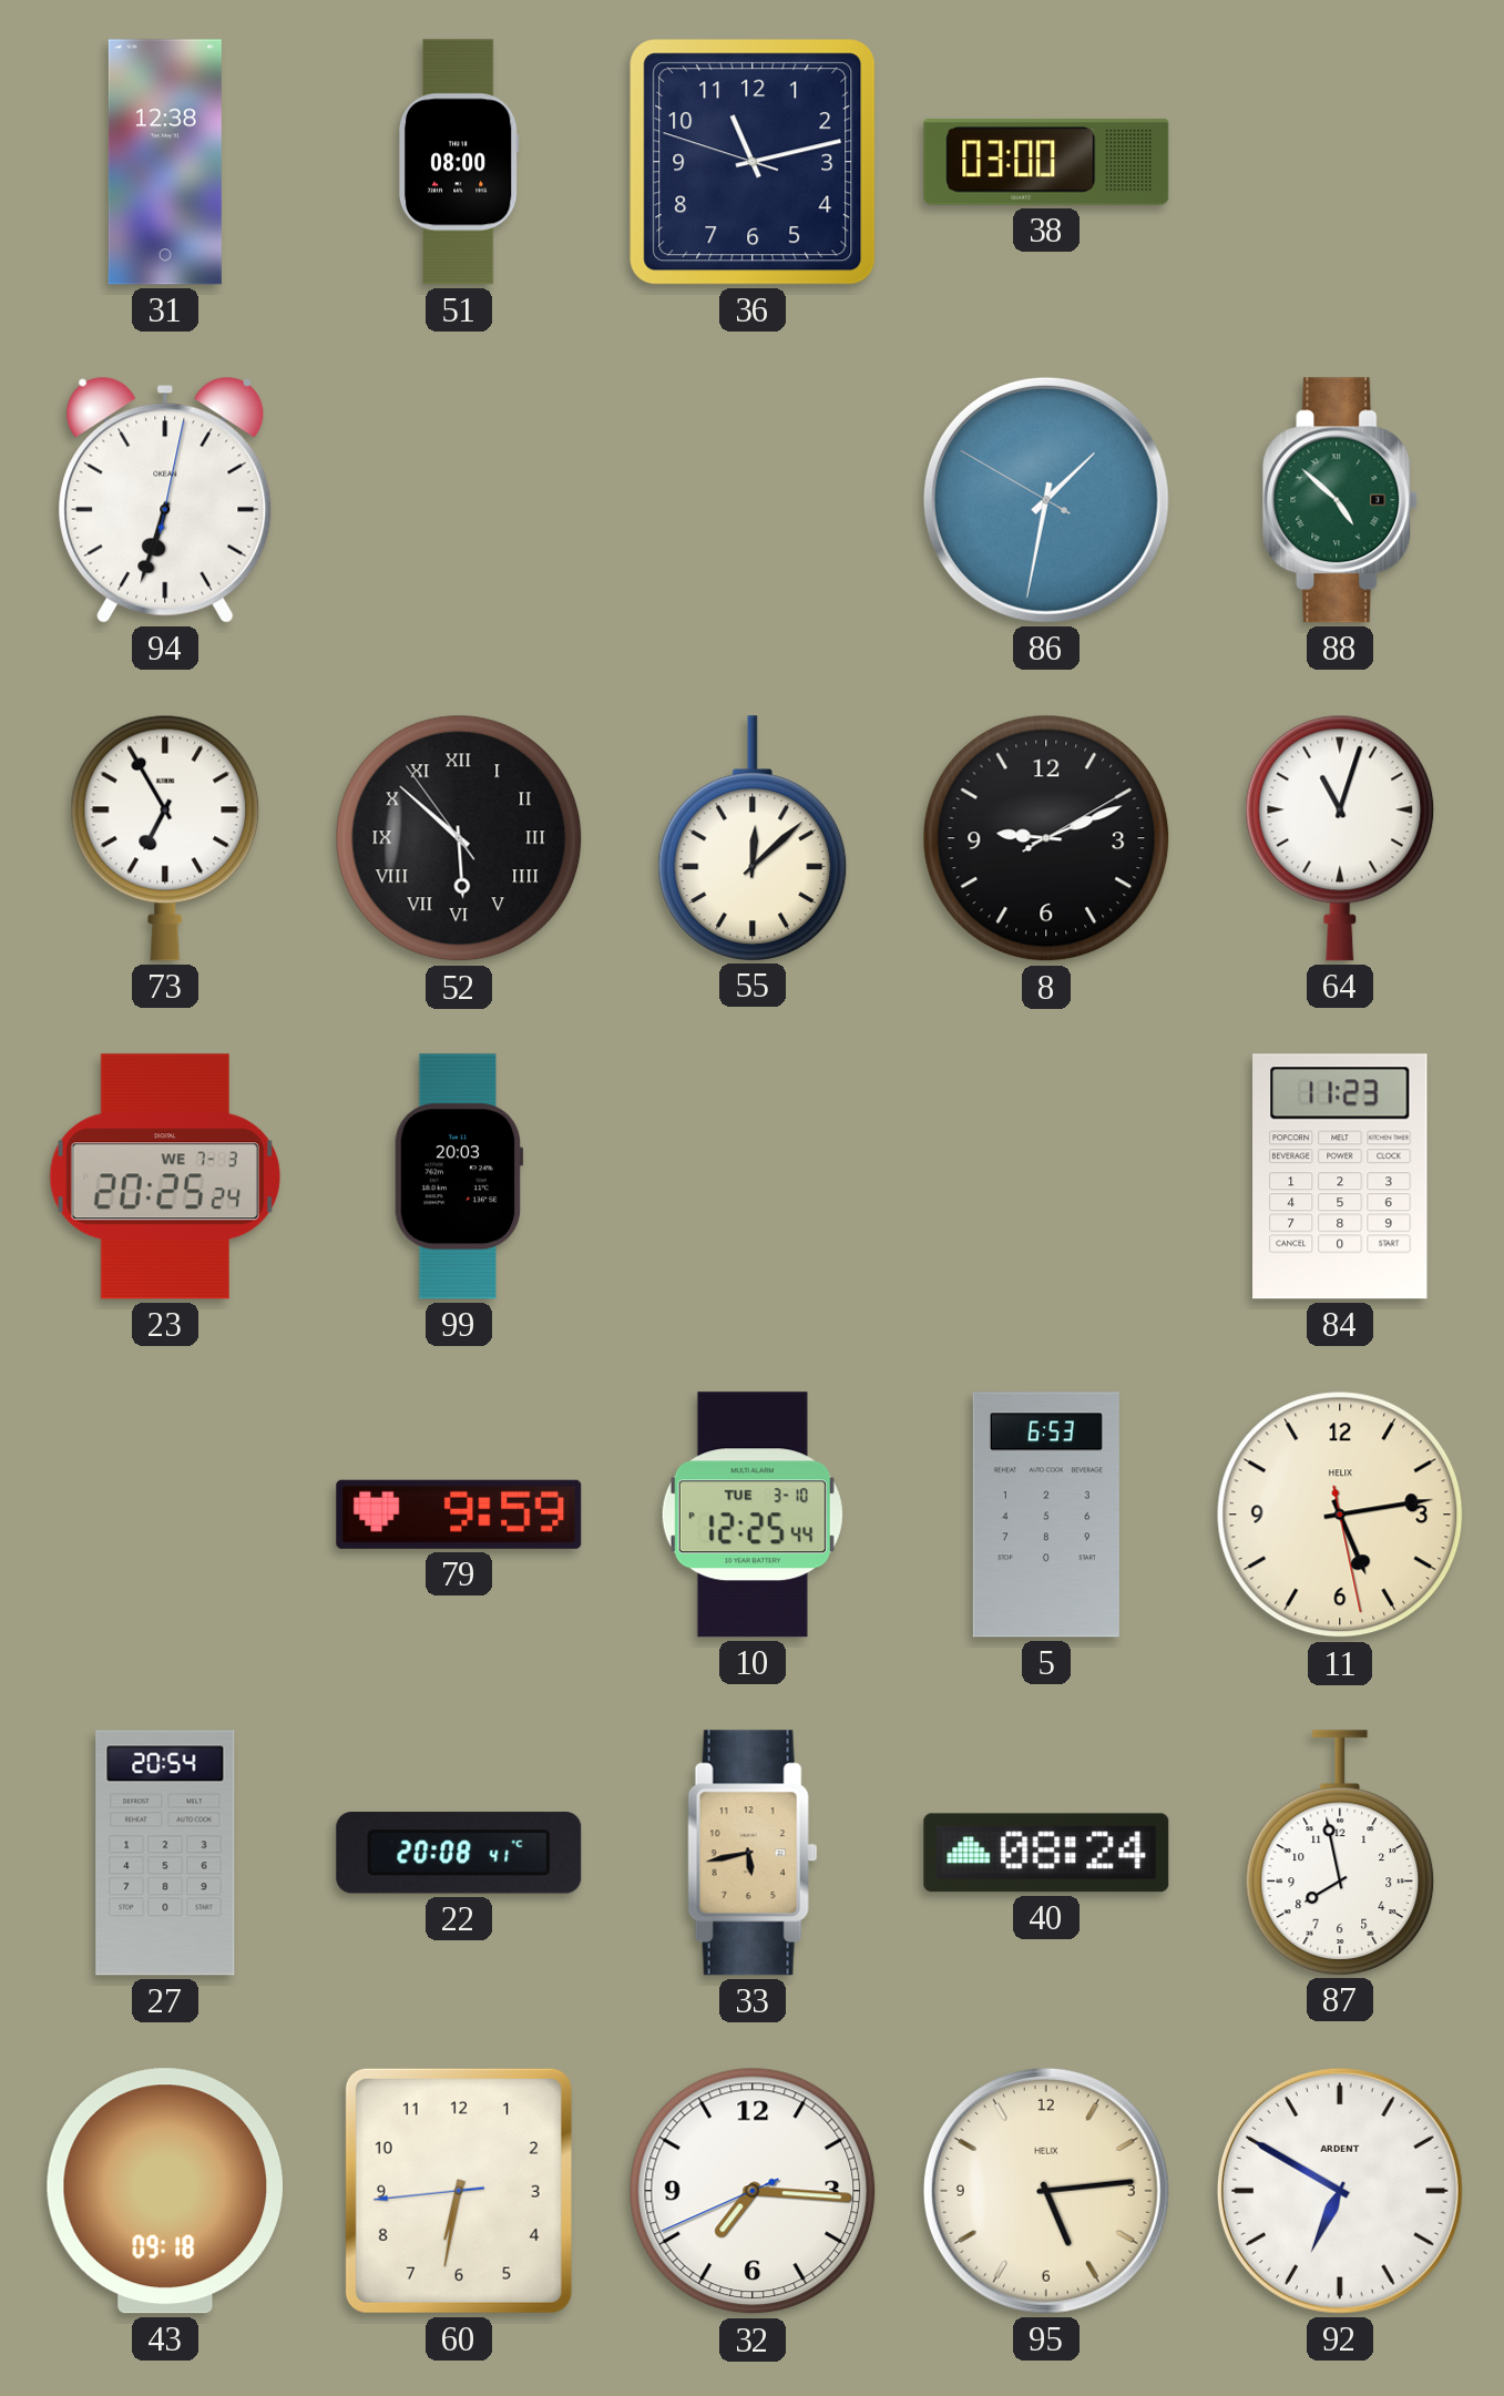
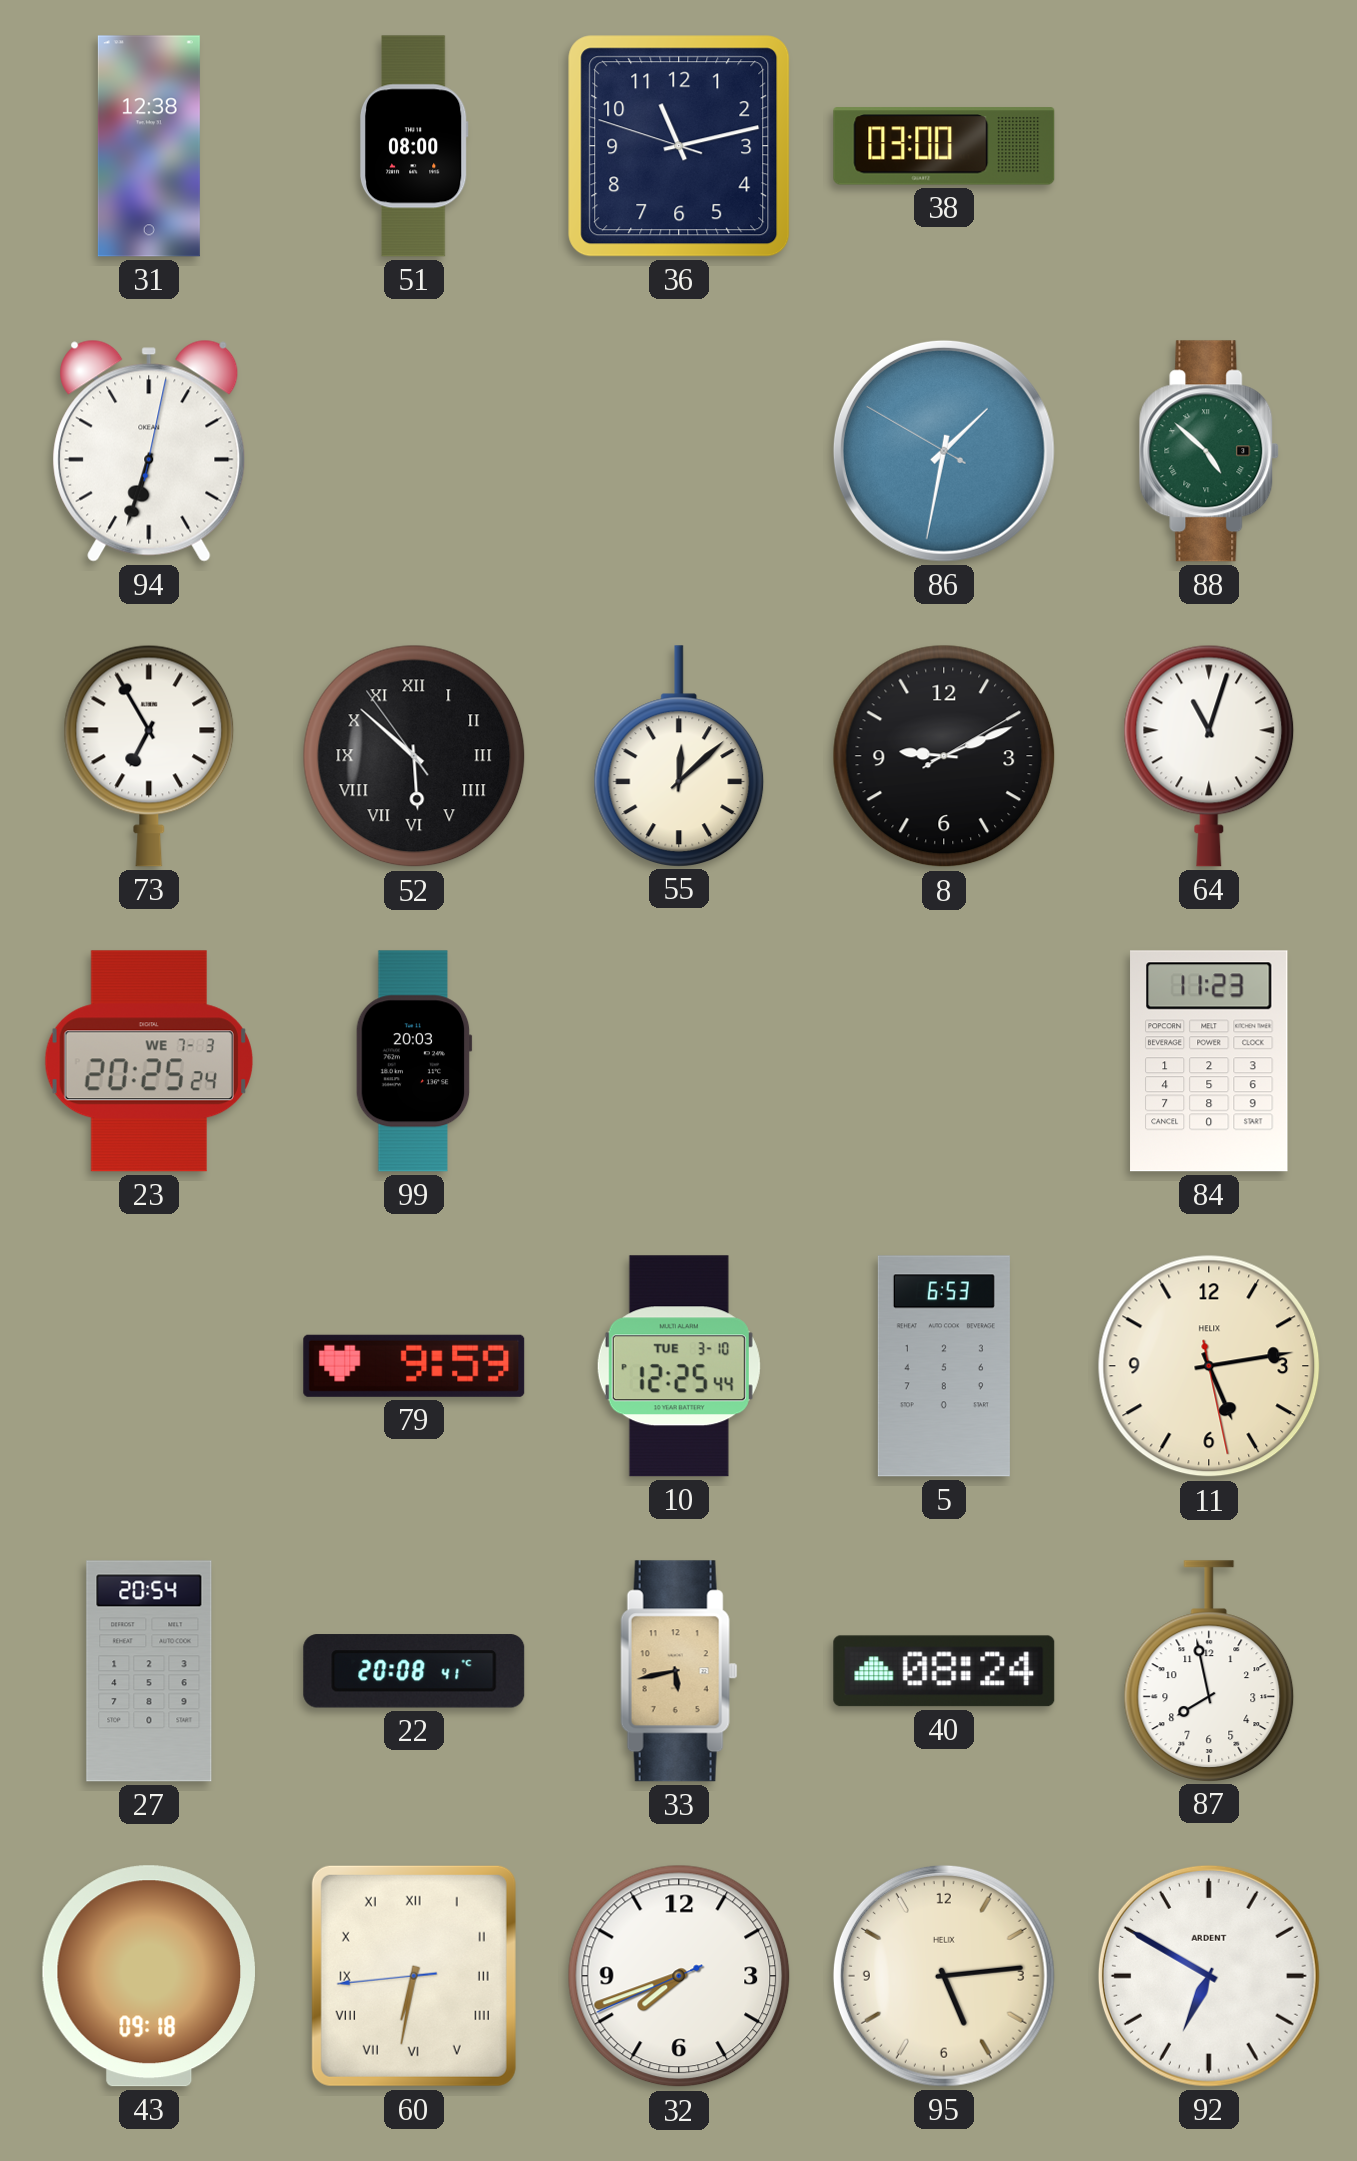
60 numerals: Arabic -> Roman
32: 7:15 -> 7:41
